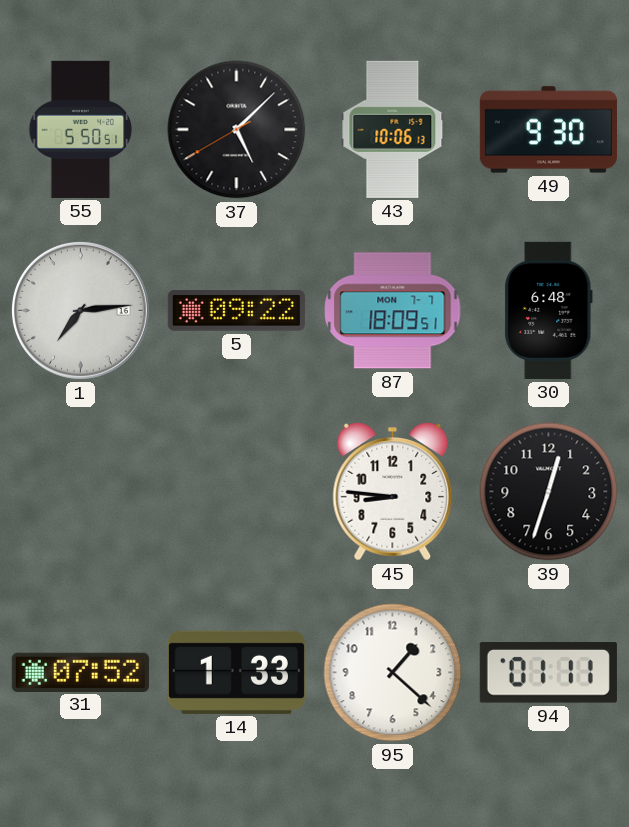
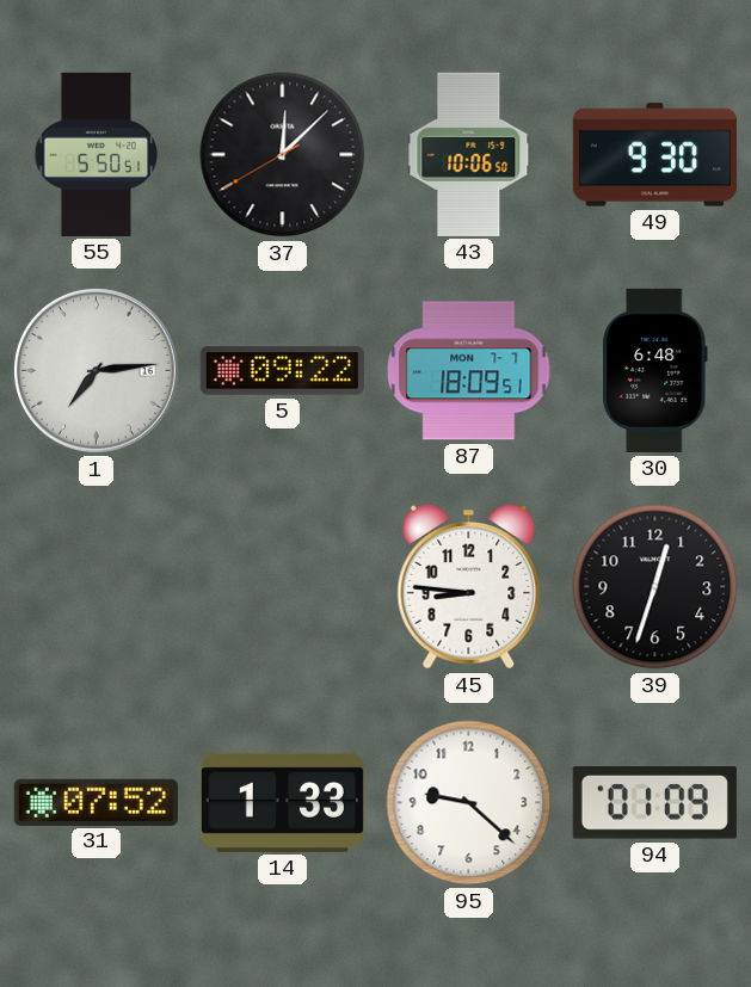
37: 5:07 -> 12:07
43: 10:06:13 -> 10:06:50
95: 1:22 -> 9:22
94: 01:11 -> 01:09
